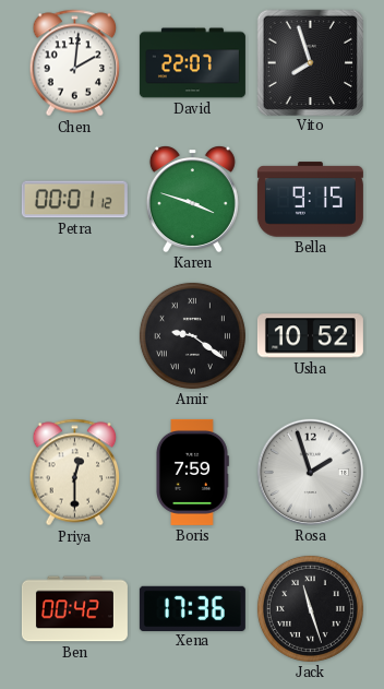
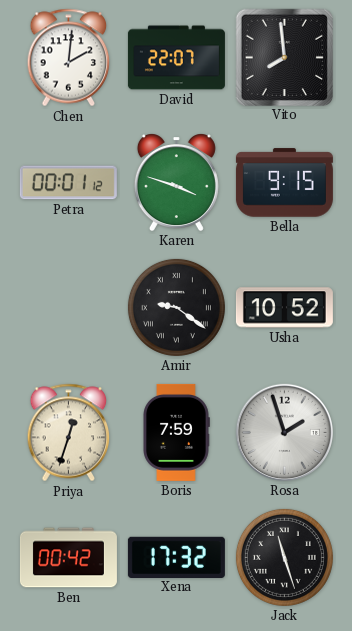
Vito: 7:57 -> 7:59
Priya: 12:30 -> 12:33
Xena: 17:36 -> 17:32
